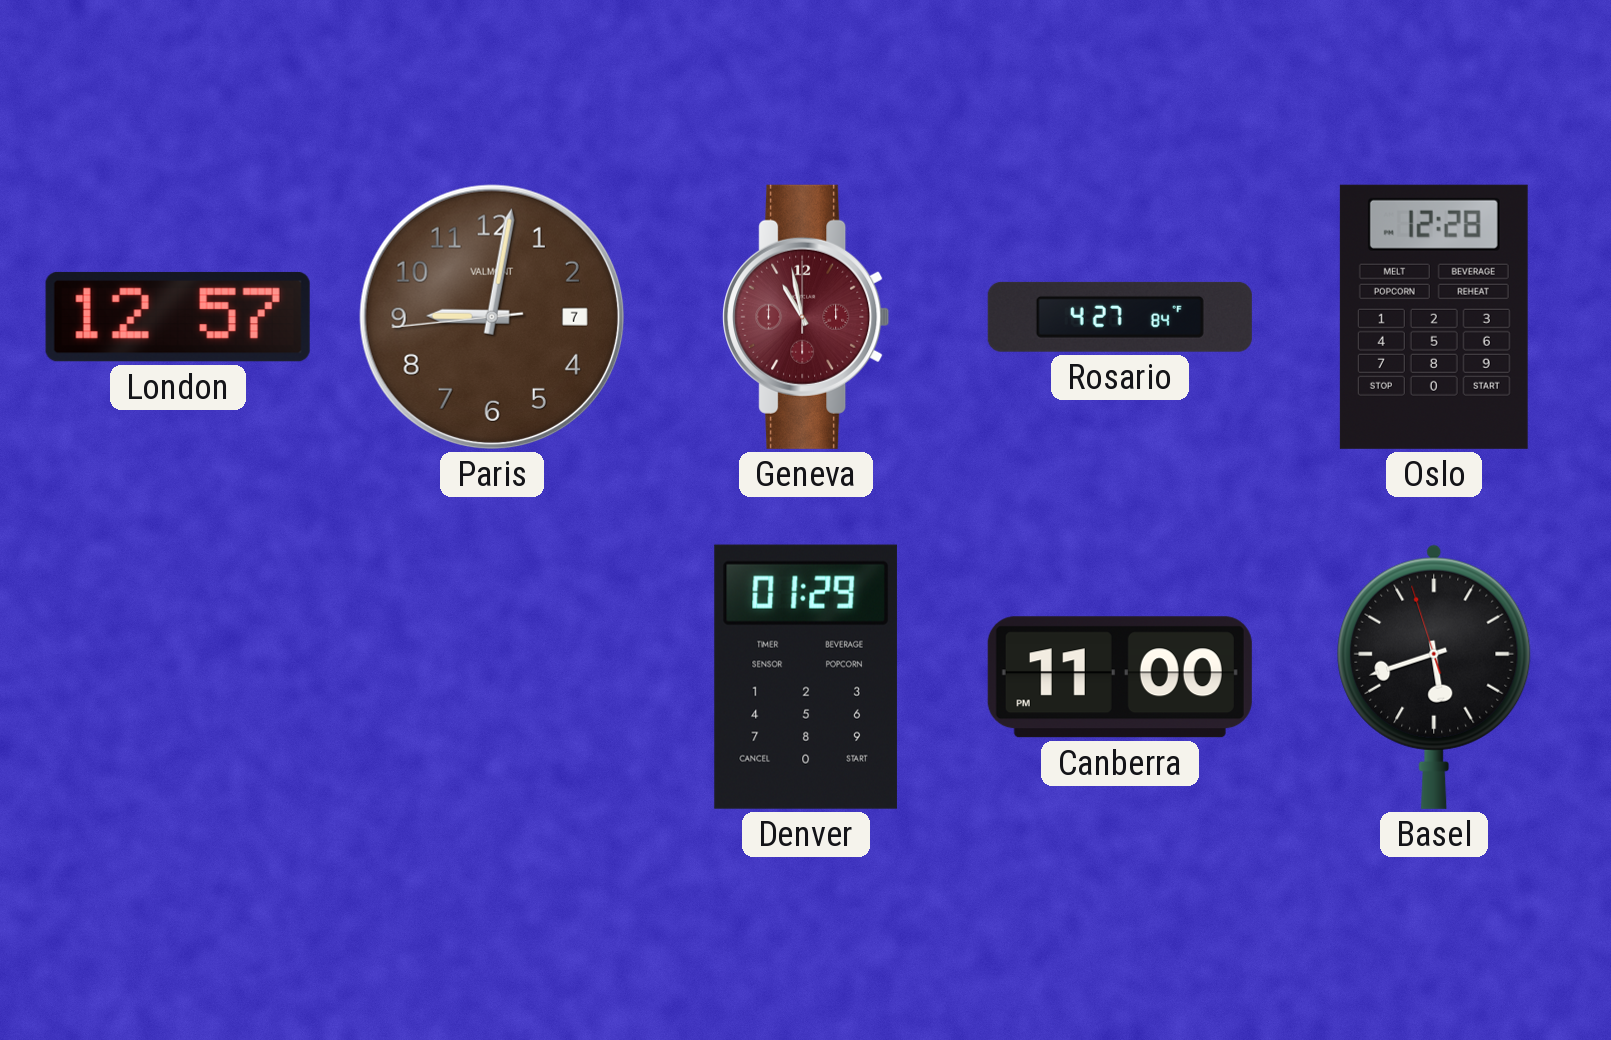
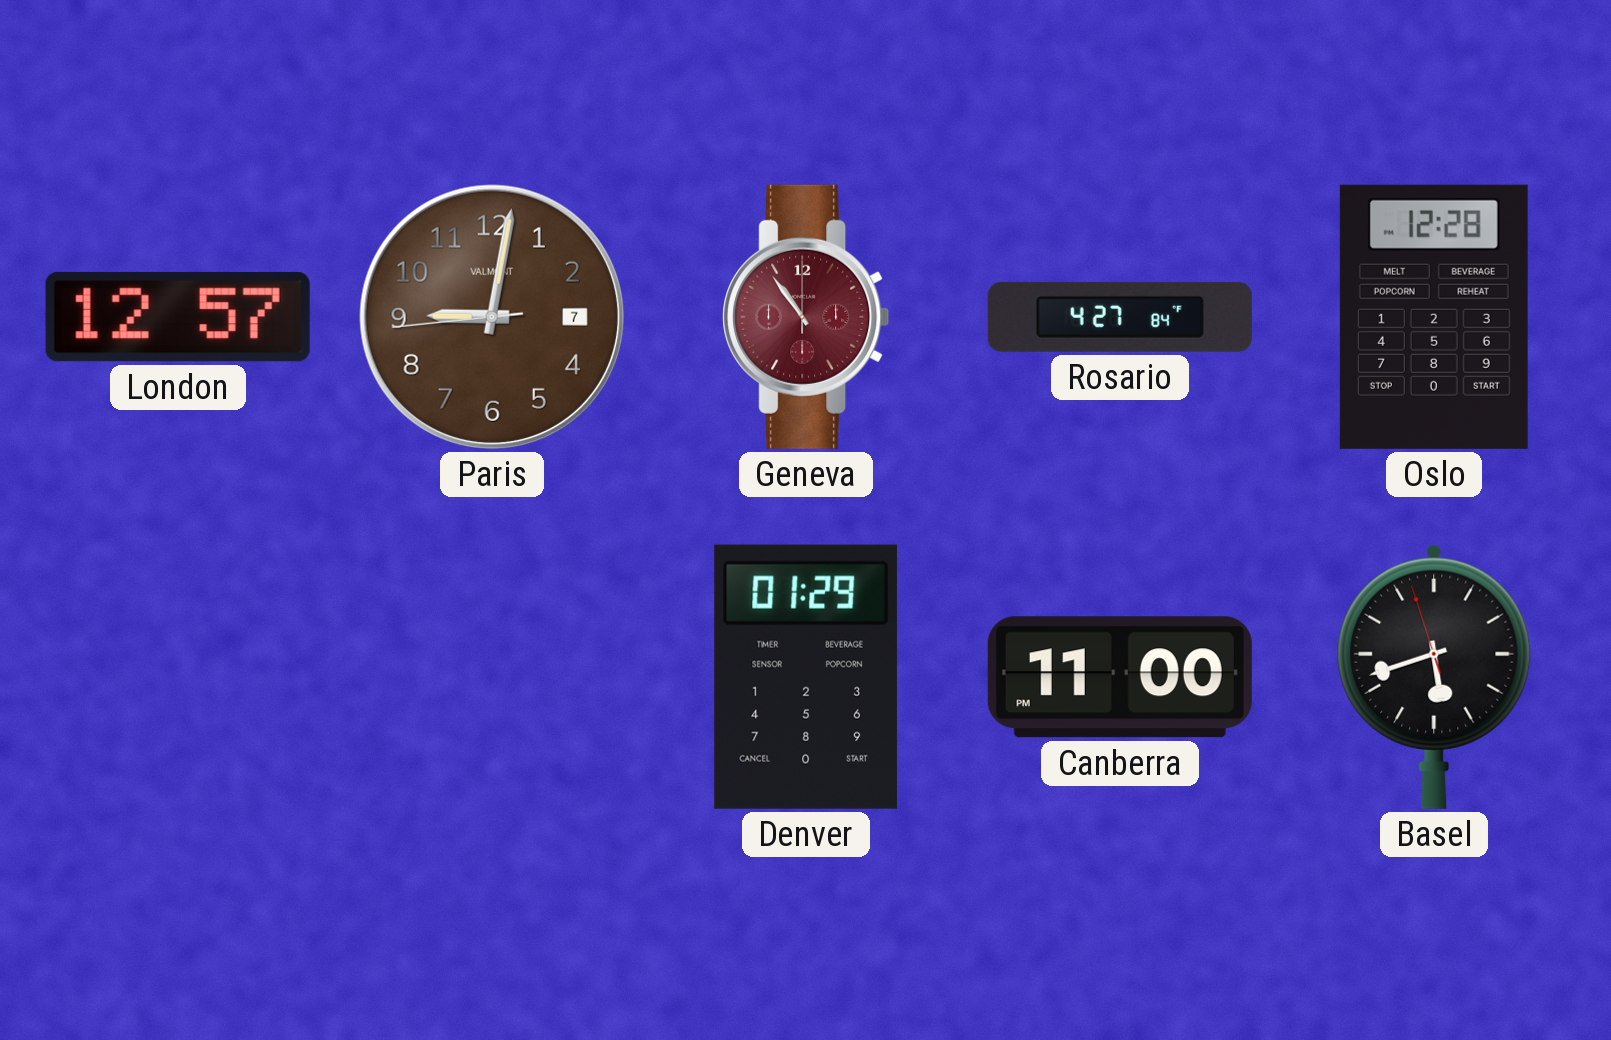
Geneva: 10:58 -> 10:54
